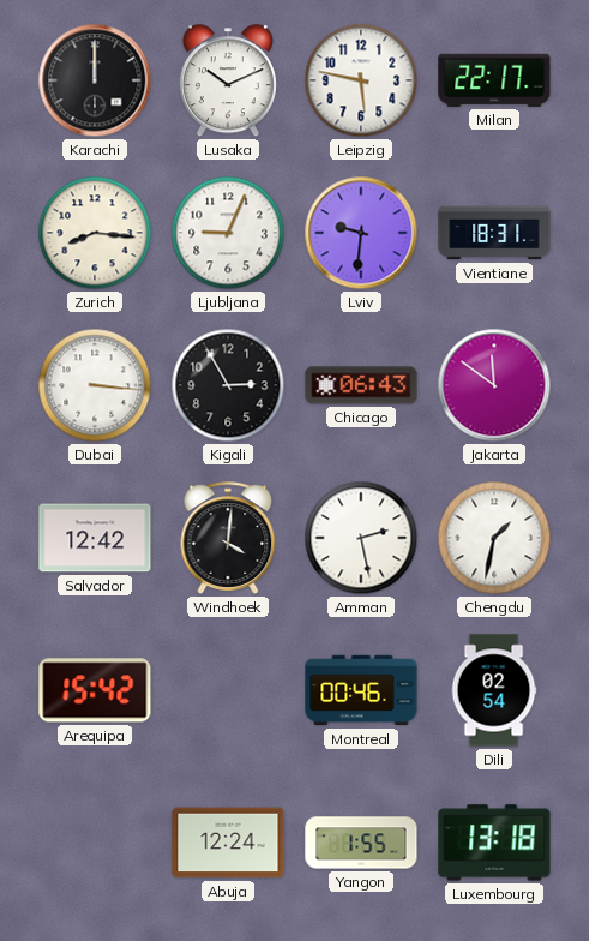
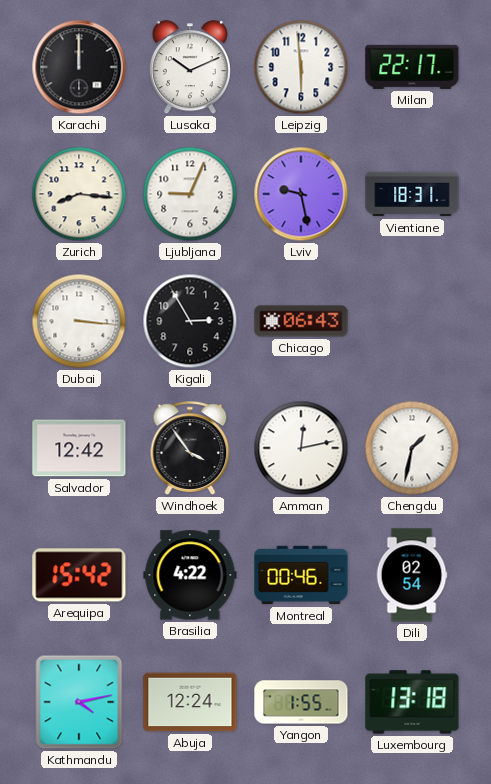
Leipzig: 5:47 -> 5:59
Lviv: 9:31 -> 9:28
Jakarta: 11:51 -> none
Windhoek: 4:01 -> 3:54
Amman: 2:28 -> 12:13
Brasilia: none -> 4:22
Kathmandu: none -> 4:13
